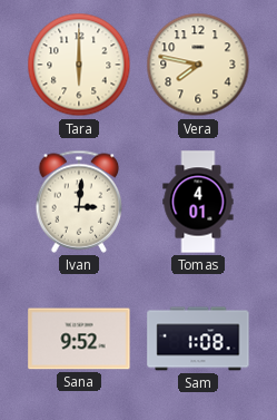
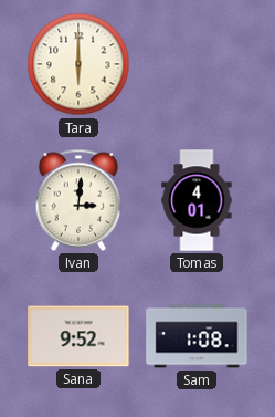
Vera: 7:47 -> none
